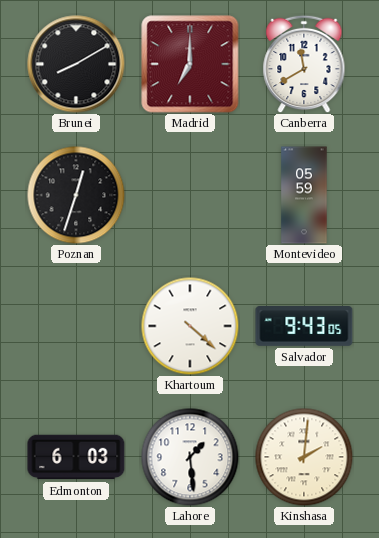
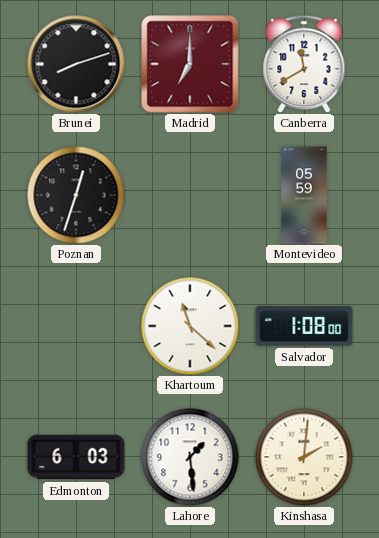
Brunei: 8:10 -> 8:12
Khartoum: 4:22 -> 11:22
Salvador: 9:43 -> 1:08
